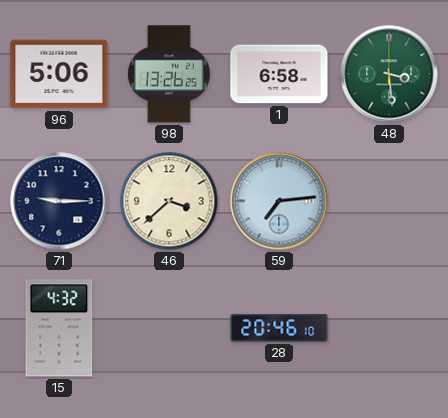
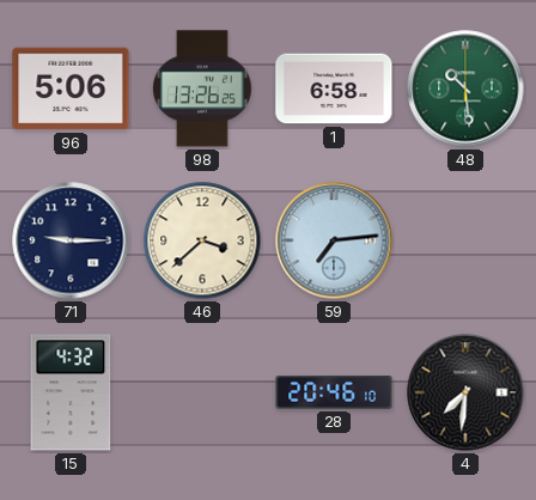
48: 3:29 -> 10:29
4: none -> 7:31
